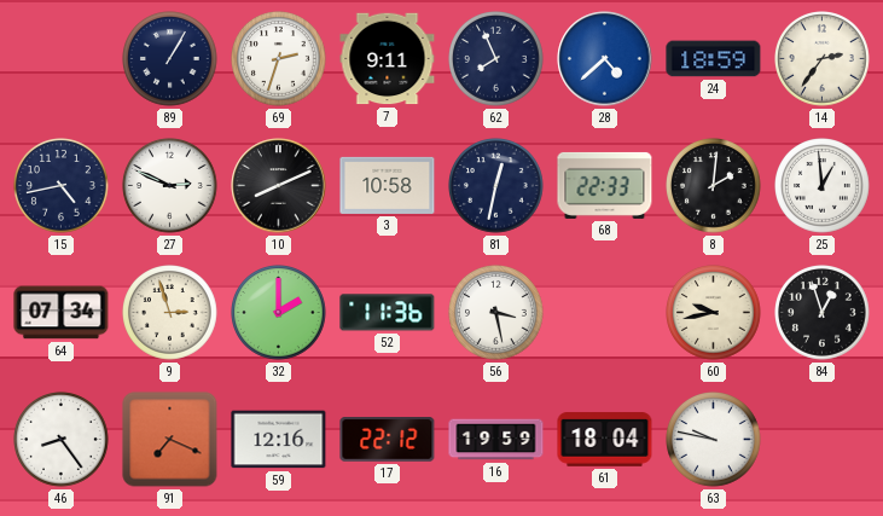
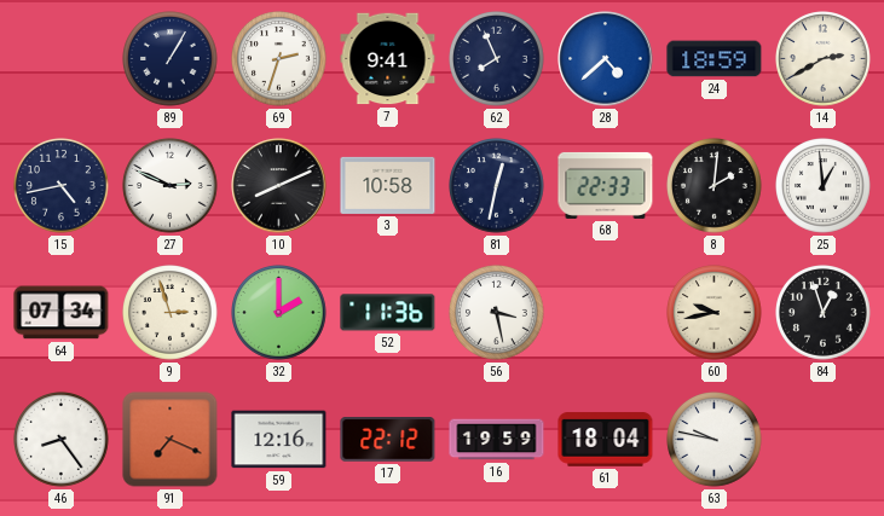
7: 9:11 -> 9:41
14: 2:36 -> 2:40
